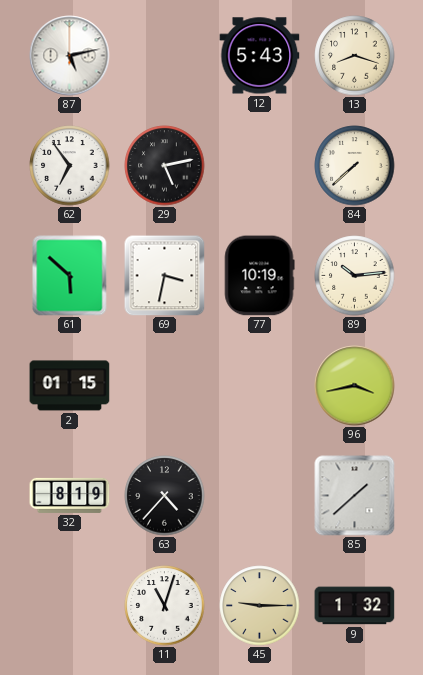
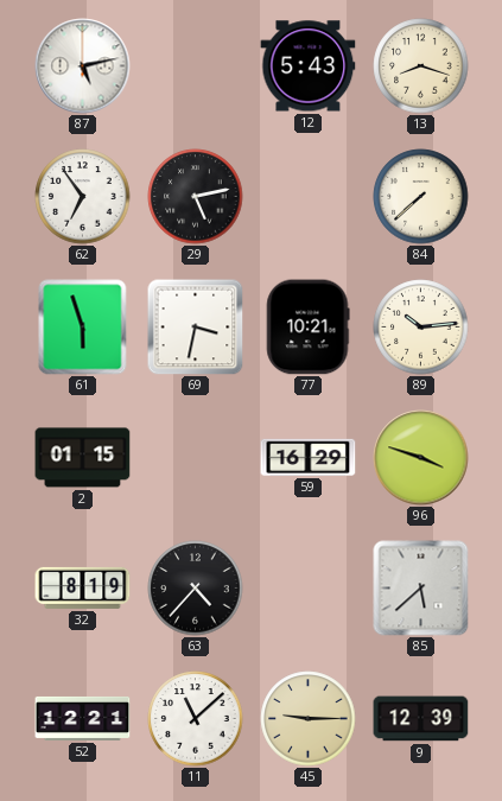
61: 5:52 -> 5:57
77: 10:19 -> 10:21
59: none -> 16:29
96: 3:43 -> 3:48
85: 1:38 -> 5:38
52: none -> 12:21
11: 11:03 -> 11:08
9: 1:32 -> 12:39
